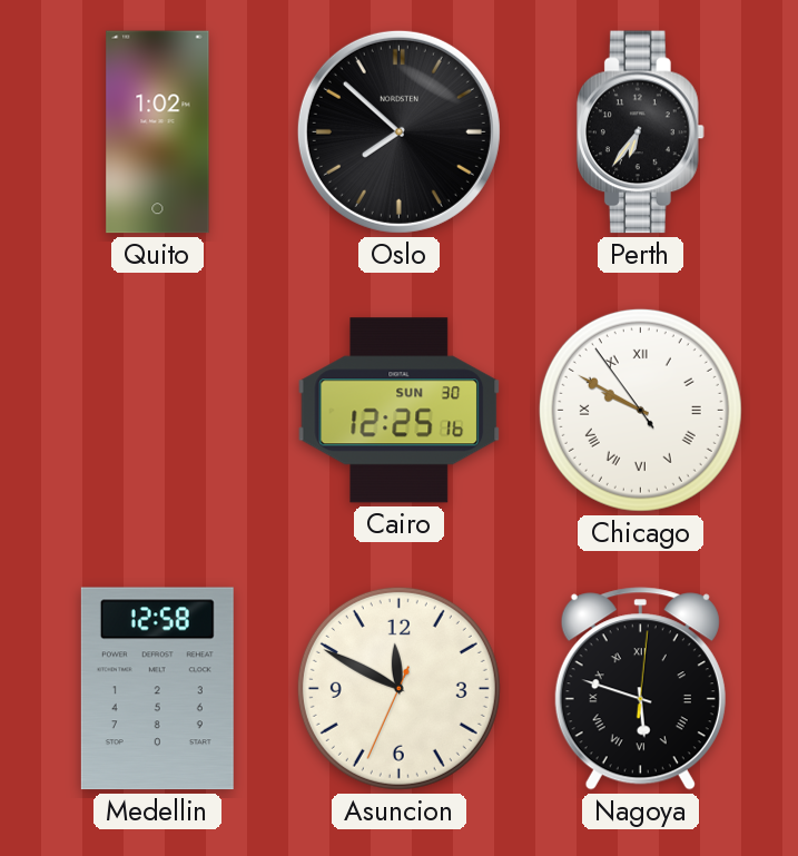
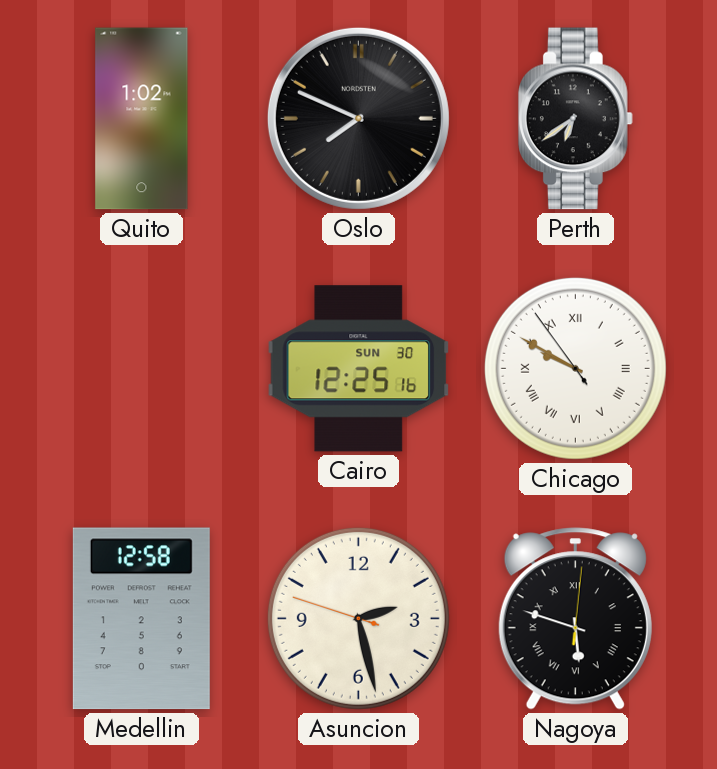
Oslo: 7:52 -> 7:49
Perth: 6:36 -> 6:39
Asuncion: 11:49 -> 2:27
